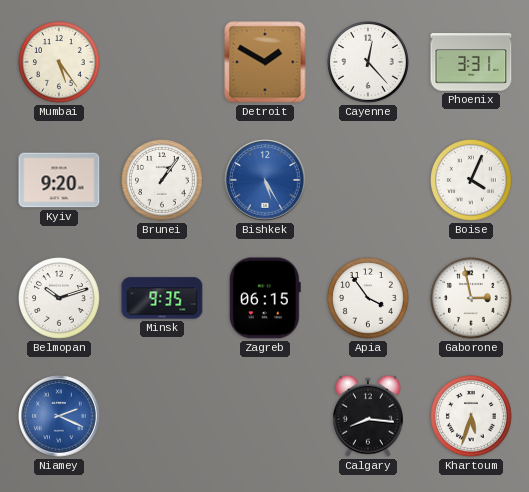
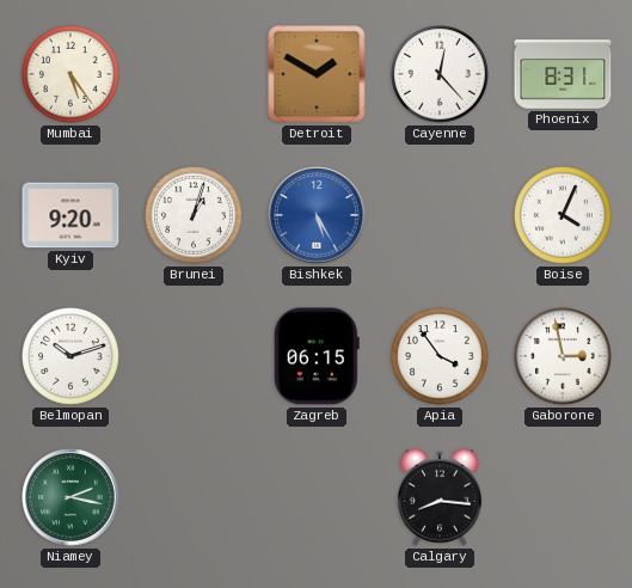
Phoenix: 3:31 -> 8:31
Brunei: 1:06 -> 1:03
Minsk: 9:35 -> none
Niamey: 2:19 -> 2:17
Niamey dial: blue -> green
Khartoum: 5:33 -> none
